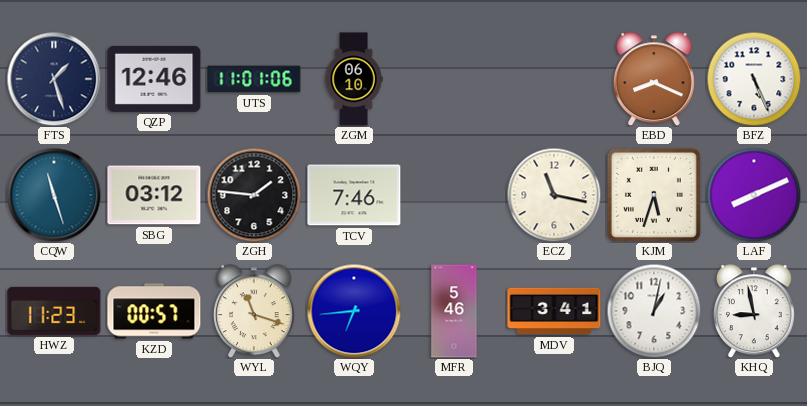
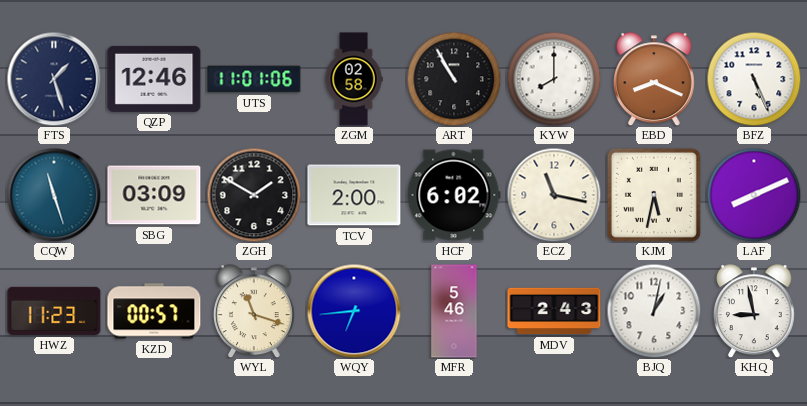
ZGM: 06:10 -> 02:58
ART: none -> 10:55
KYW: none -> 8:00
SBG: 03:12 -> 03:09
ZGH: 1:46 -> 1:50
TCV: 7:46 -> 2:00
HCF: none -> 6:02
KJM: 5:33 -> 5:32
MDV: 3:41 -> 2:43
